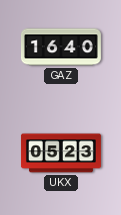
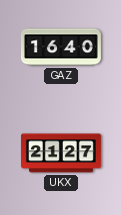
UKX: 05:23 -> 21:27
